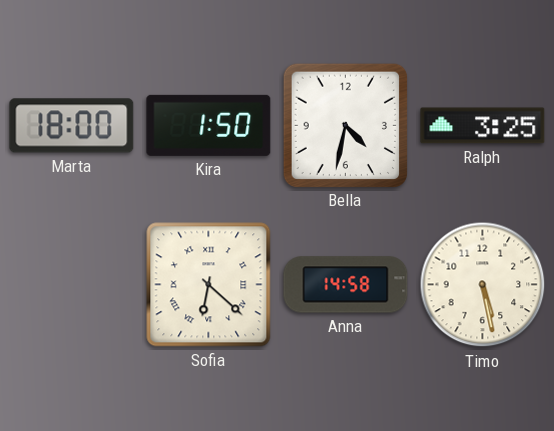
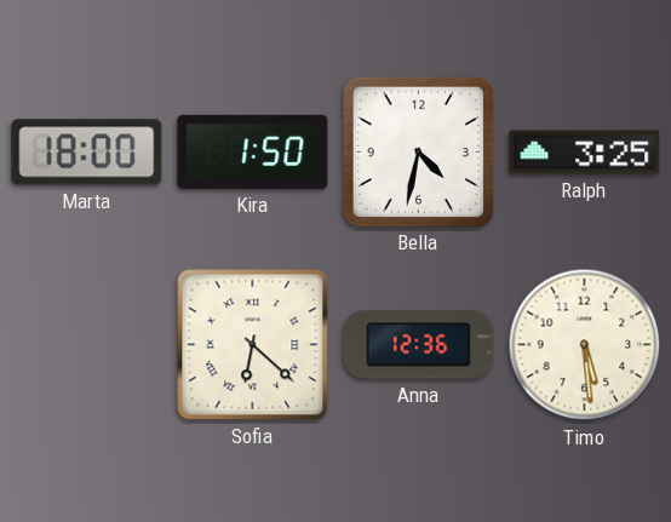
Anna: 14:58 -> 12:36
Timo: 5:28 -> 5:29
